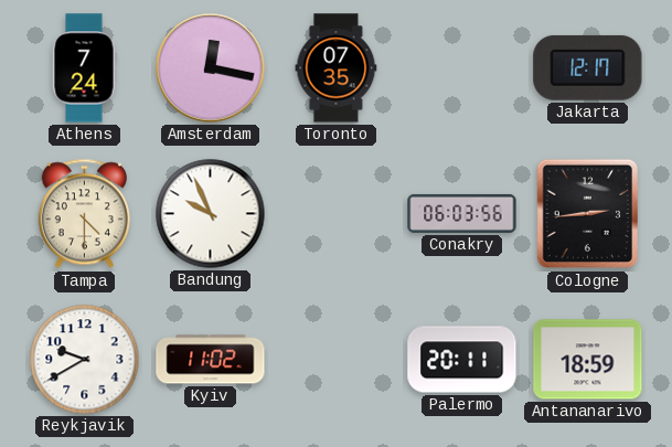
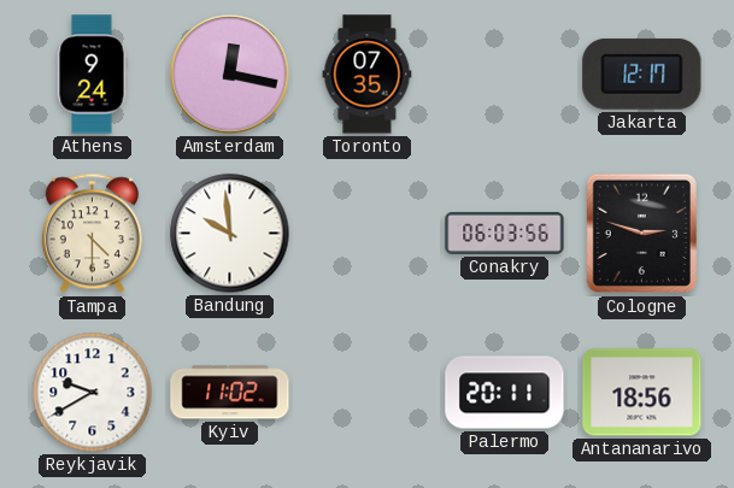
Athens: 7:24 -> 9:24
Bandung: 9:56 -> 9:59
Cologne: 2:44 -> 2:48
Antananarivo: 18:59 -> 18:56
